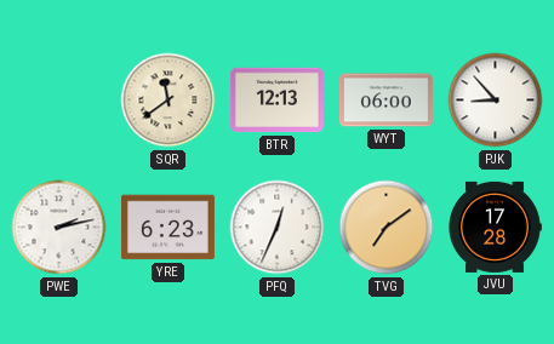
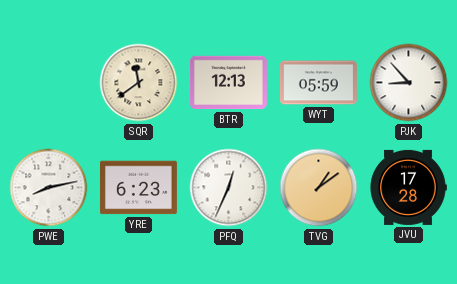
WYT: 06:00 -> 05:59
PWE: 2:13 -> 8:13
TVG: 7:09 -> 1:09
